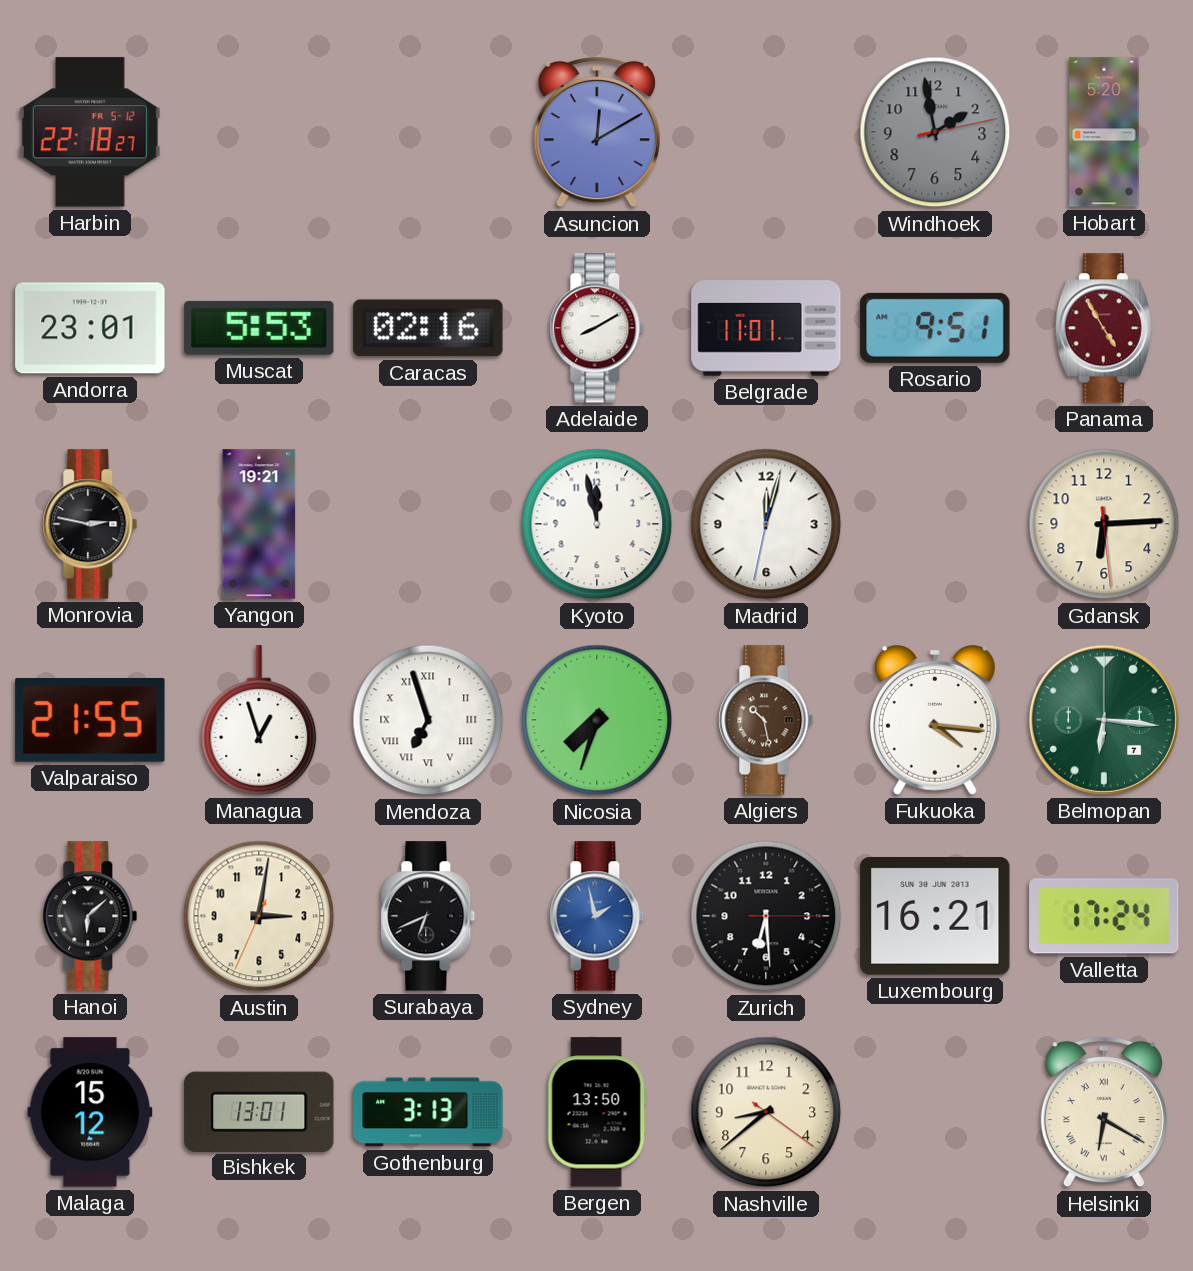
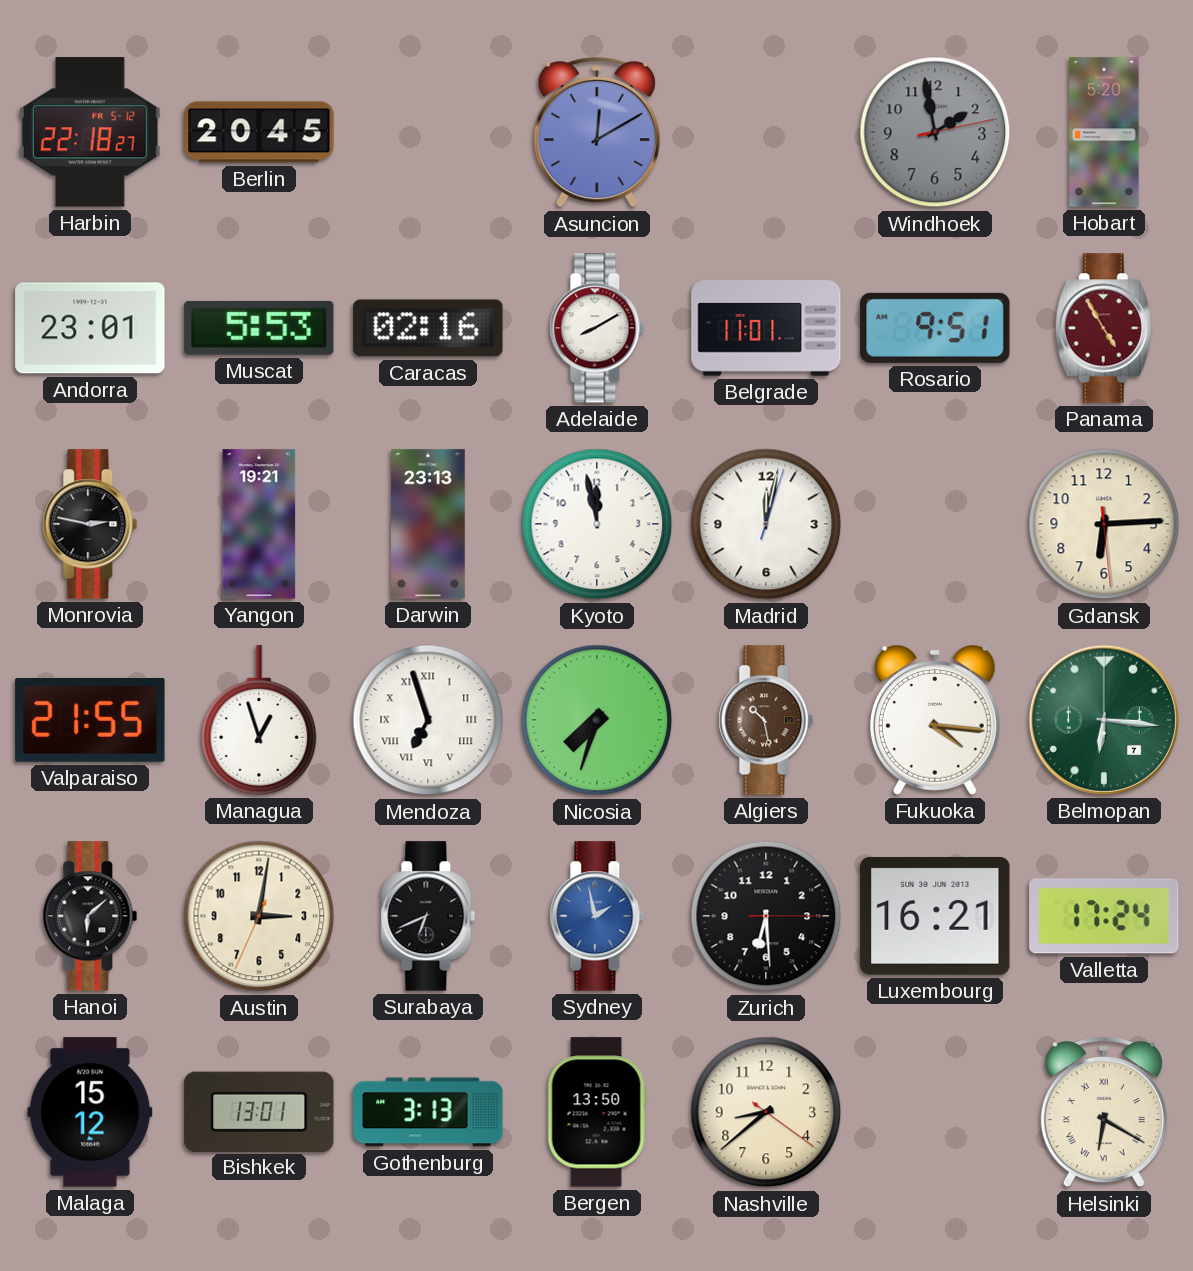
Berlin: none -> 20:45
Darwin: none -> 23:13
Madrid: 12:02:32 -> 12:02:03
